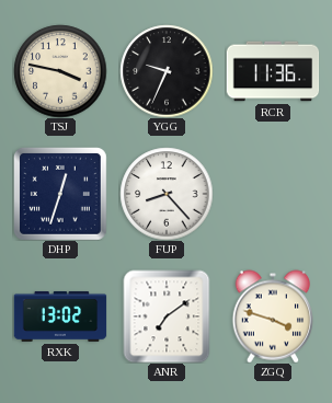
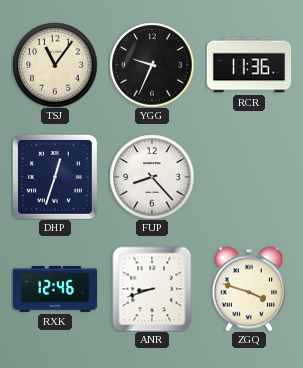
TSJ: 3:47 -> 11:06
RXK: 13:02 -> 12:46
ANR: 7:09 -> 8:42
